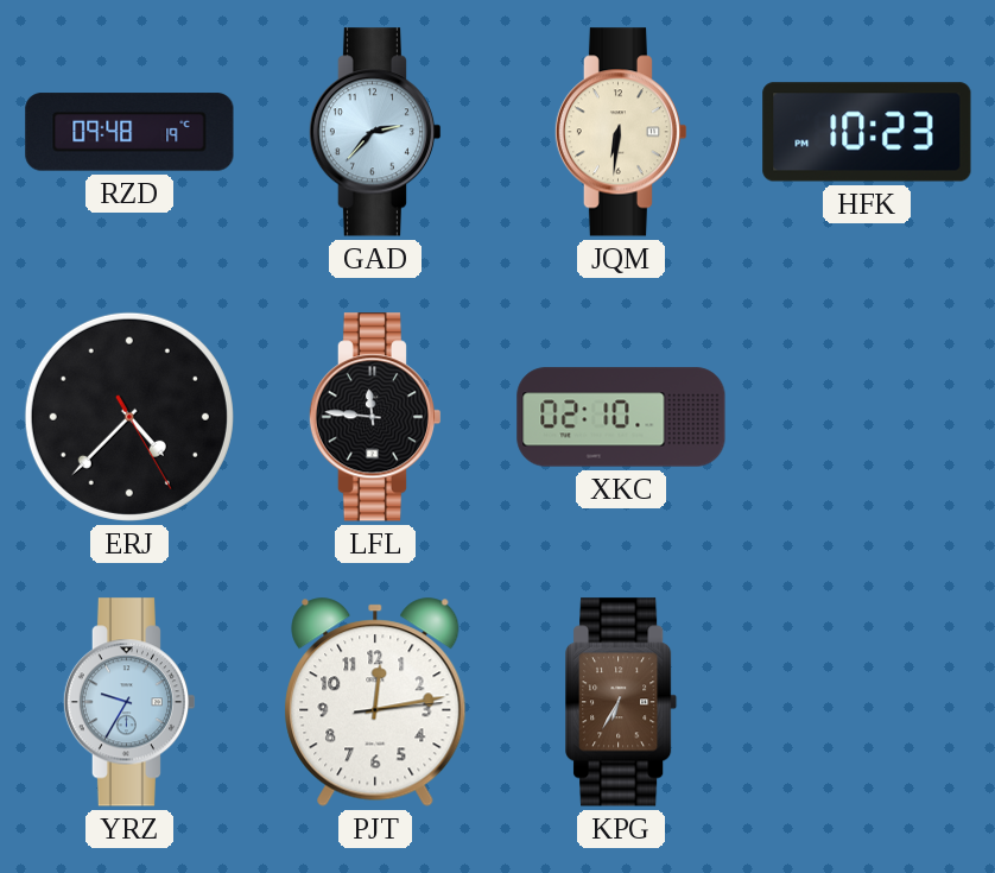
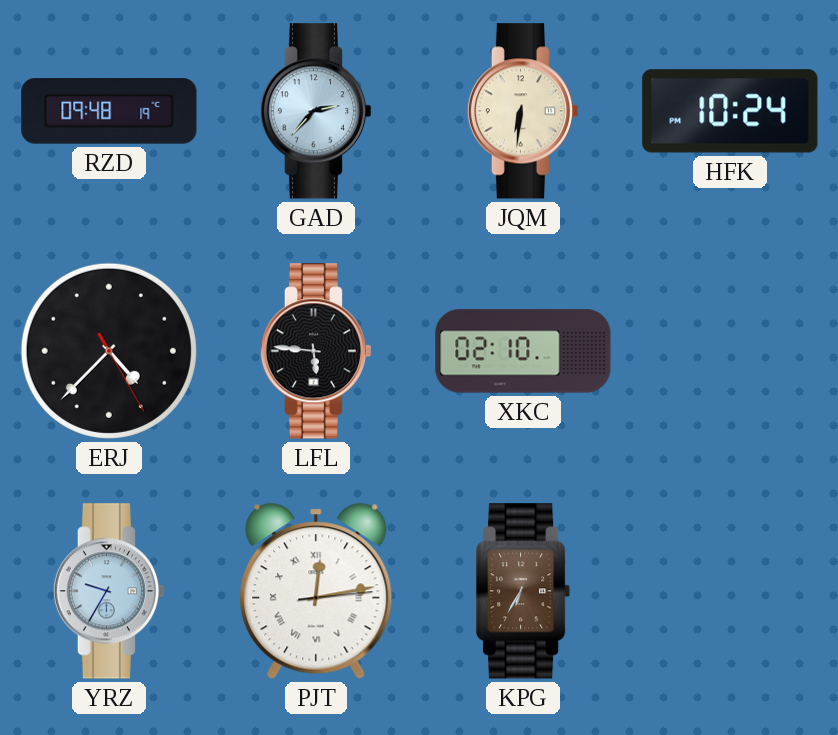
HFK: 10:23 -> 10:24
LFL: 11:46 -> 5:46
PJT numerals: Arabic -> Roman
